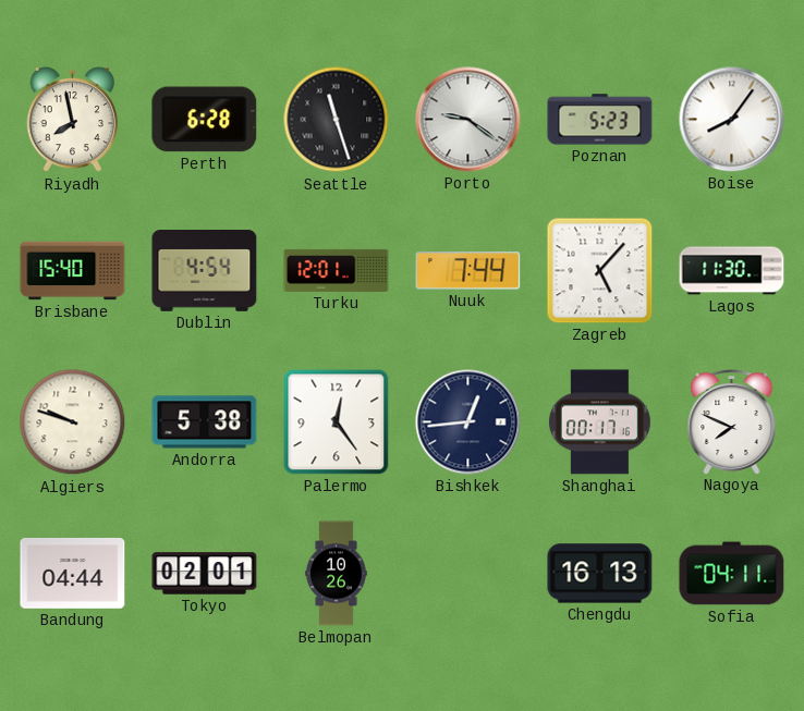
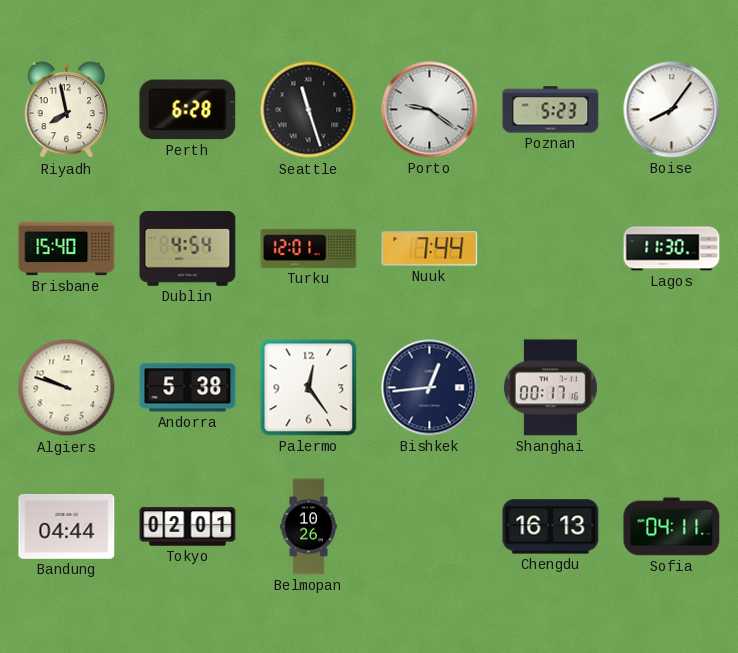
Zagreb: 5:07 -> none
Nagoya: 7:49 -> none
